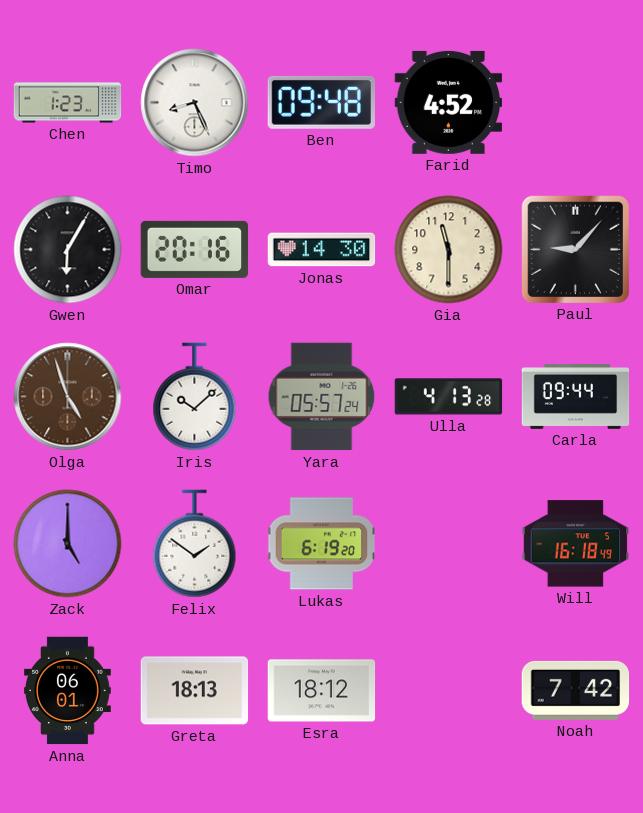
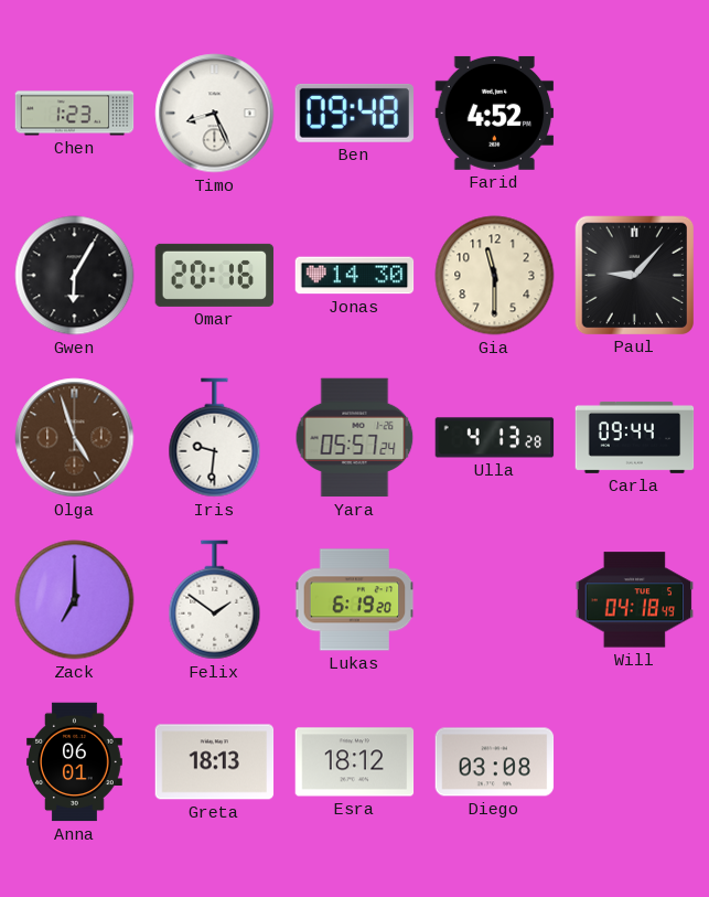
Iris: 10:08 -> 9:31
Zack: 5:00 -> 7:00
Will: 16:18 -> 04:18
Diego: none -> 03:08
Noah: 7:42 -> none
